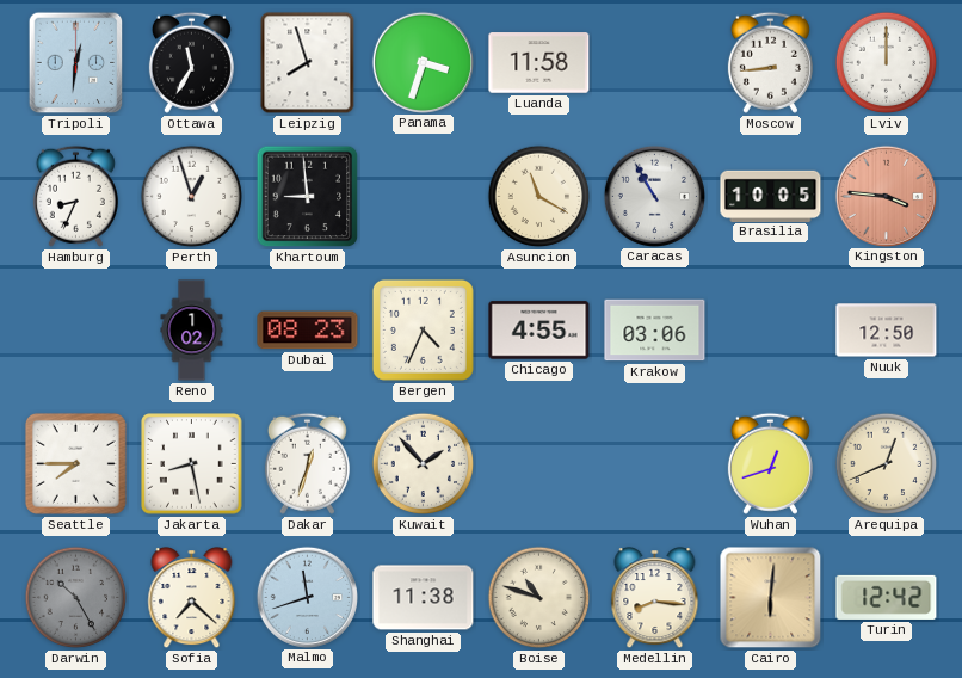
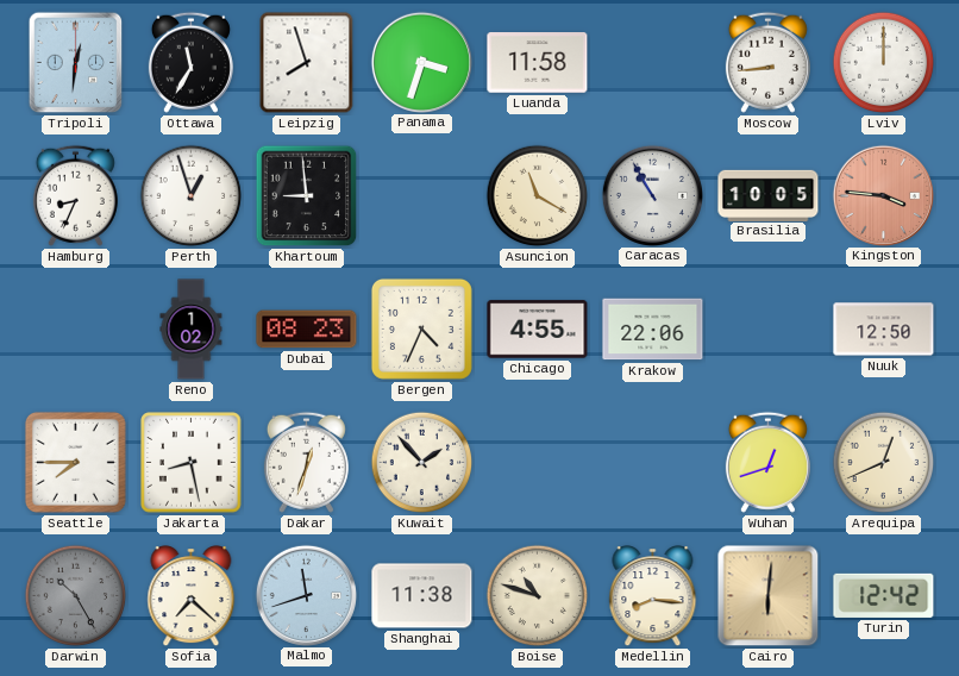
Krakow: 03:06 -> 22:06
